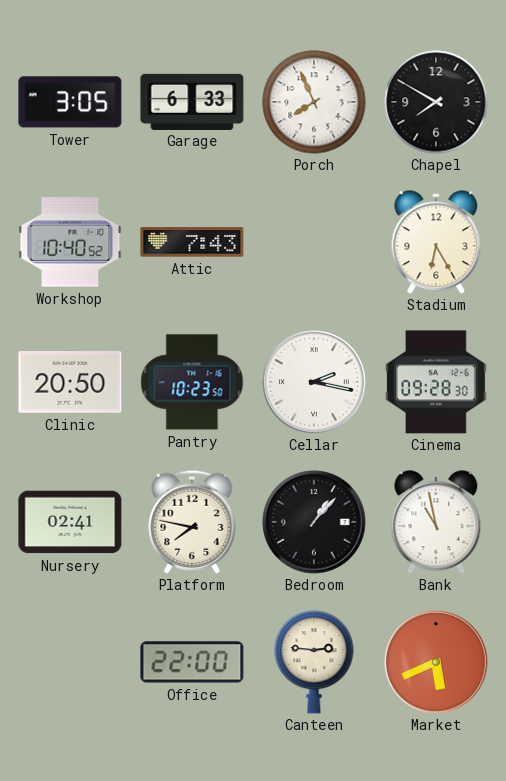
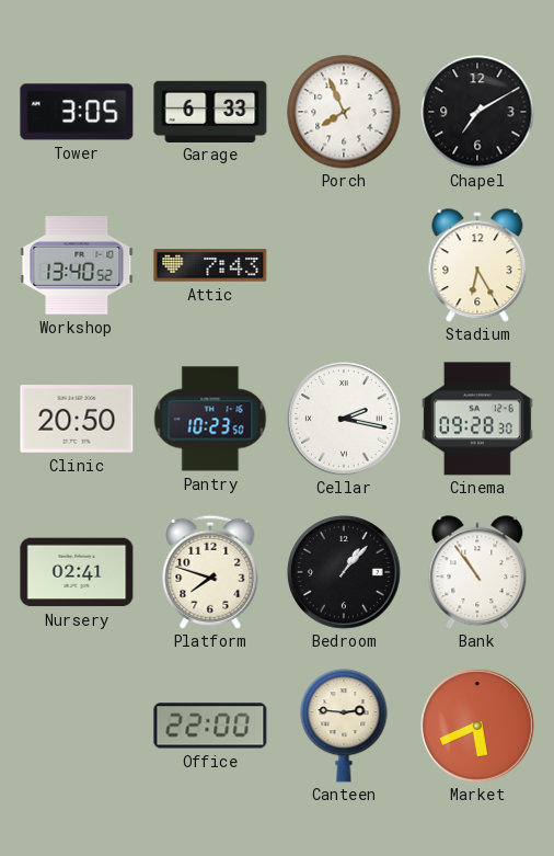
Chapel: 7:50 -> 7:10
Workshop: 10:40 -> 13:40
Platform: 7:47 -> 7:48
Bank: 10:58 -> 10:54
